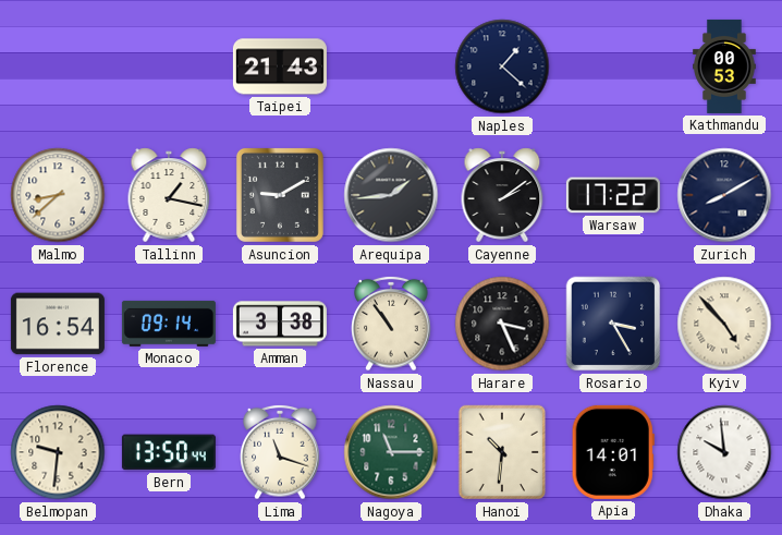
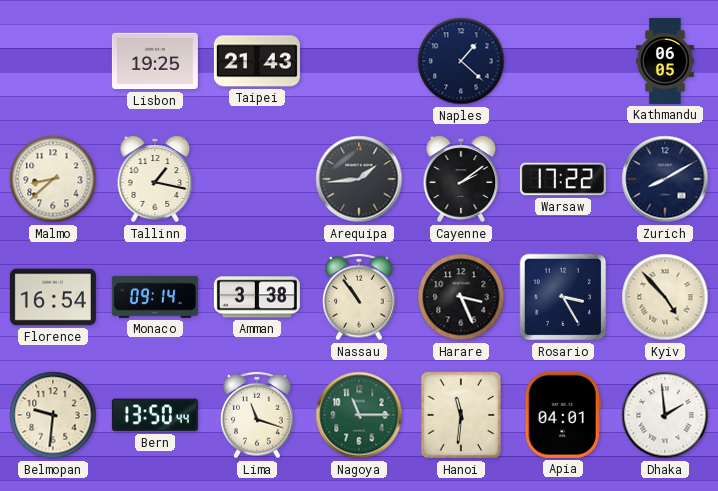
Lisbon: none -> 19:25
Kathmandu: 00:53 -> 06:05
Asuncion: 9:10 -> none
Hanoi: 10:31 -> 11:31
Apia: 14:01 -> 04:01
Dhaka: 9:59 -> 1:59
